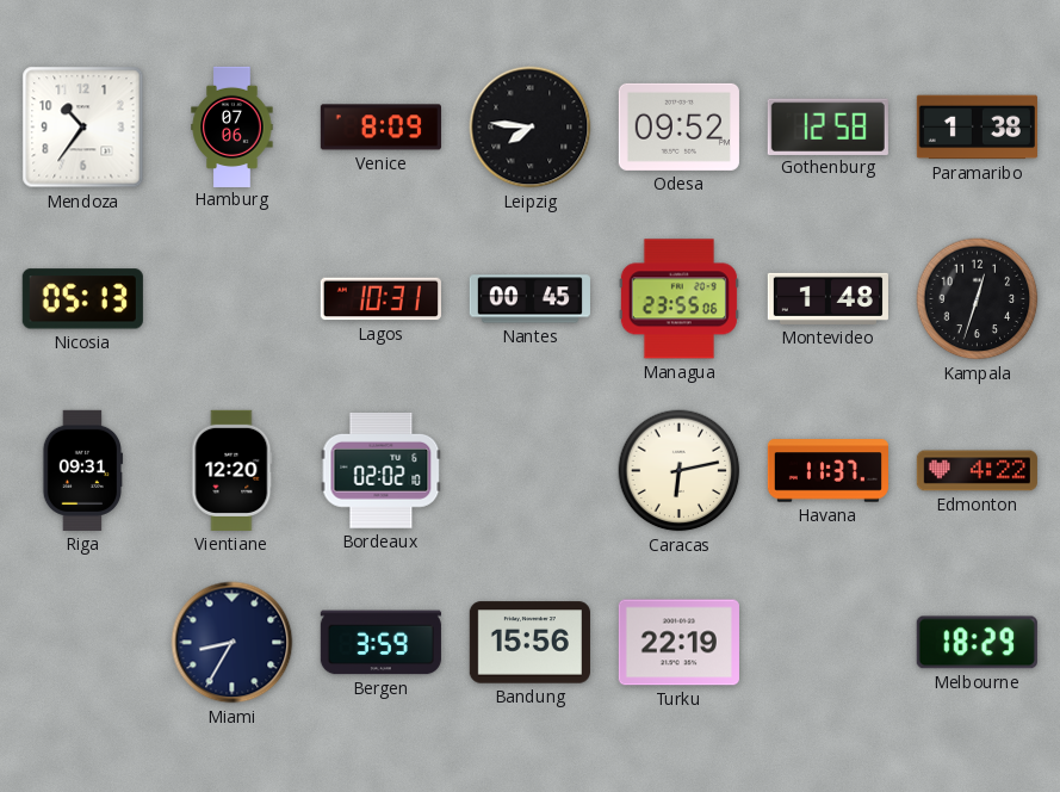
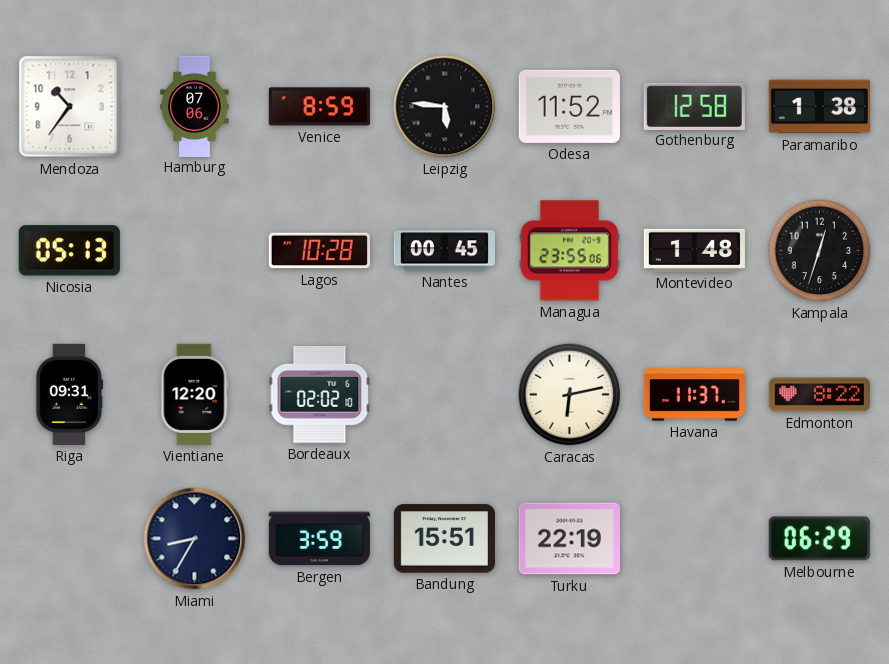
Venice: 8:09 -> 8:59
Leipzig: 7:46 -> 5:46
Odesa: 09:52 -> 11:52
Lagos: 10:31 -> 10:28
Edmonton: 4:22 -> 8:22
Bandung: 15:56 -> 15:51
Melbourne: 18:29 -> 06:29
